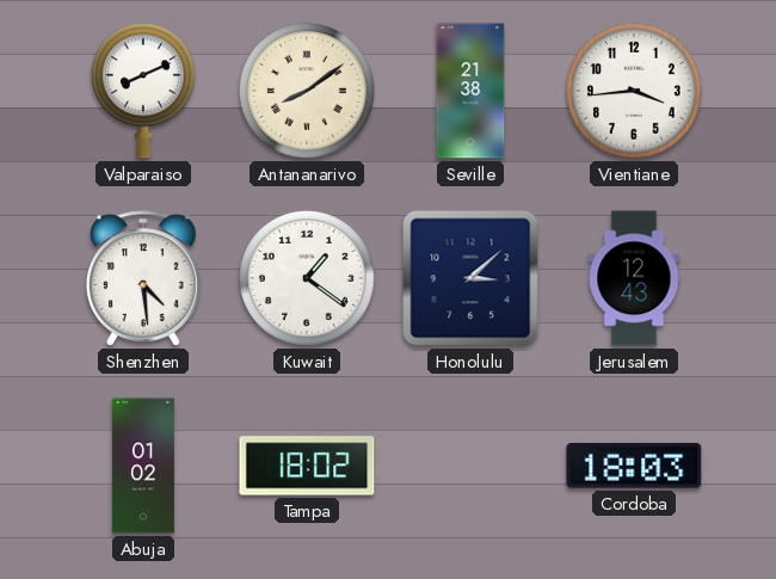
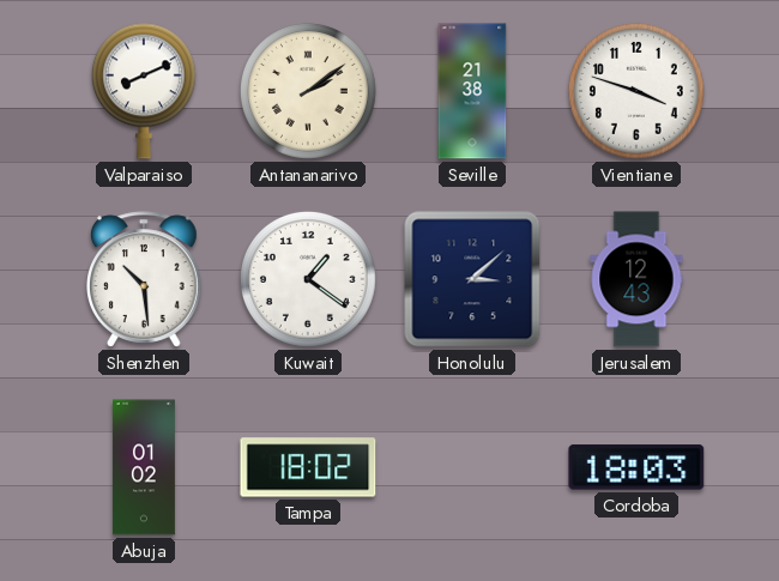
Antananarivo: 8:09 -> 2:09
Vientiane: 3:44 -> 3:48
Shenzhen: 4:29 -> 10:29
